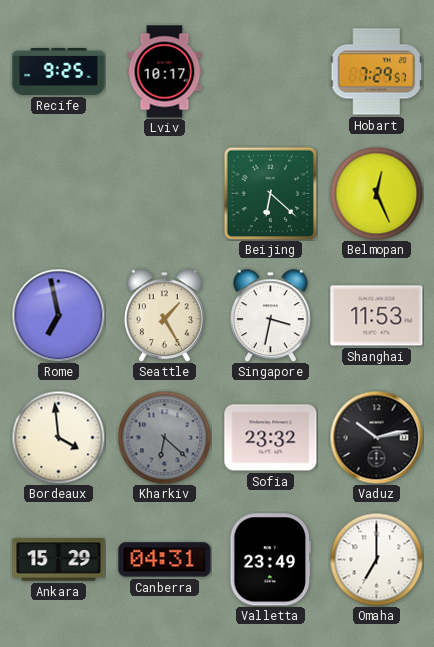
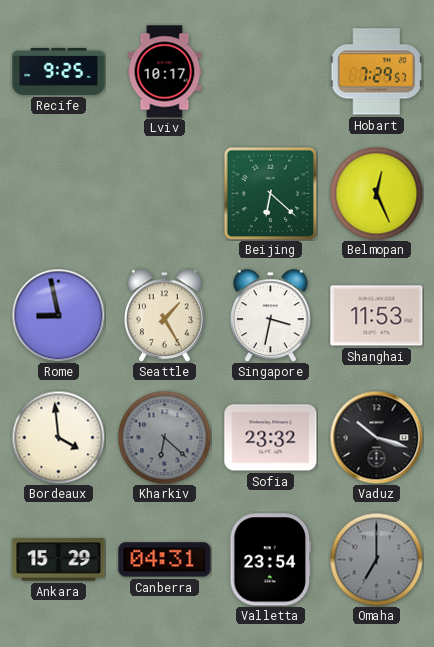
Rome: 6:58 -> 8:58
Vaduz: 10:13 -> 10:18
Valletta: 23:49 -> 23:54
Omaha dial: white -> grey
